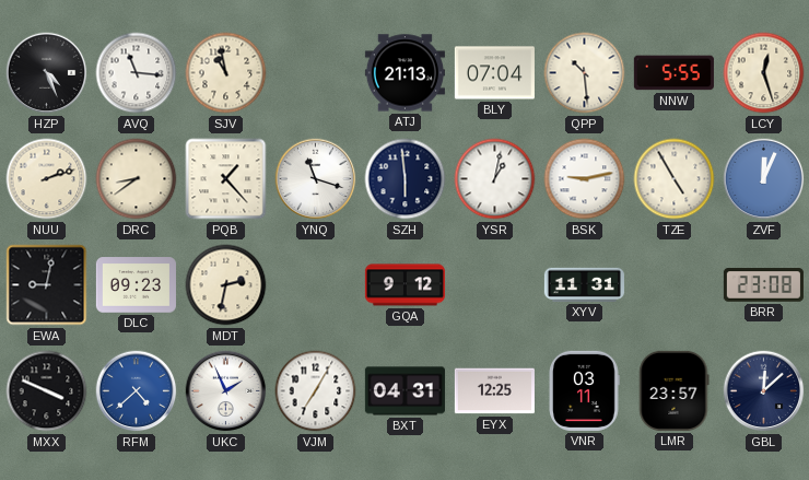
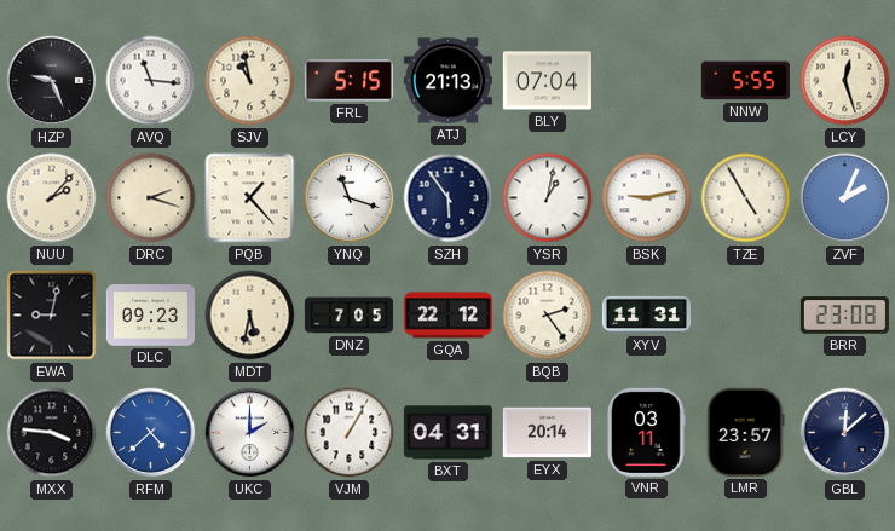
HZP: 4:26 -> 9:26
FRL: none -> 5:15
QPP: 10:29 -> none
NUU: 2:12 -> 2:07
DRC: 8:39 -> 2:18
SZH: 5:59 -> 5:54
ZVF: 12:04 -> 2:04
MDT: 2:32 -> 5:32
DNZ: none -> 7:05
GQA: 9:12 -> 22:12
BQB: none -> 2:24
MXX: 3:49 -> 3:46
UKC: 1:56 -> 2:00
VJM: 7:05 -> 1:05
EYX: 12:25 -> 20:14
